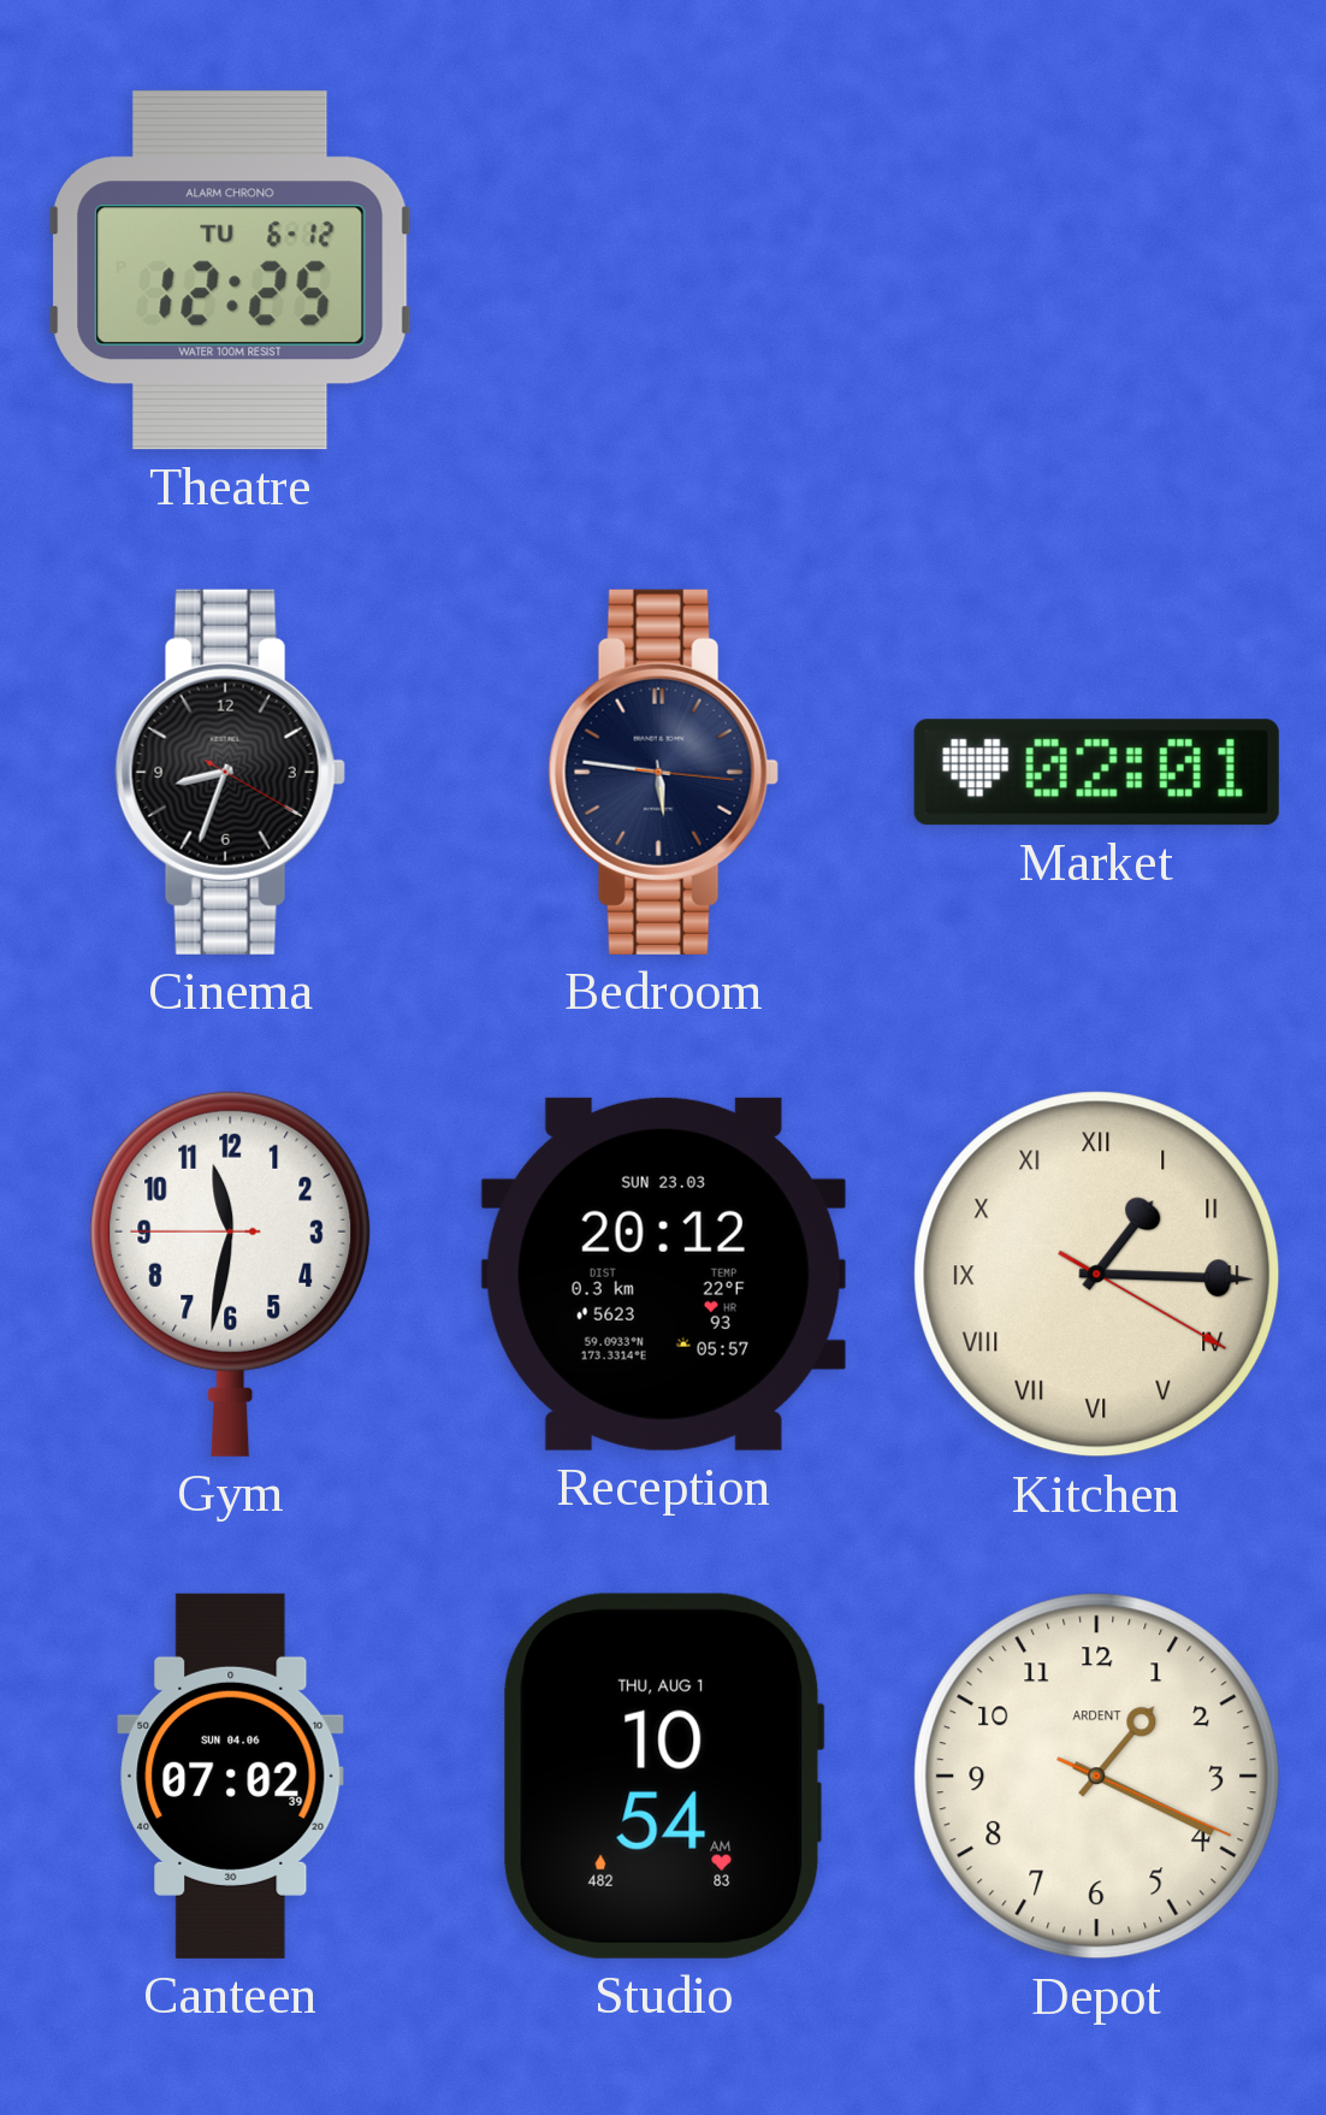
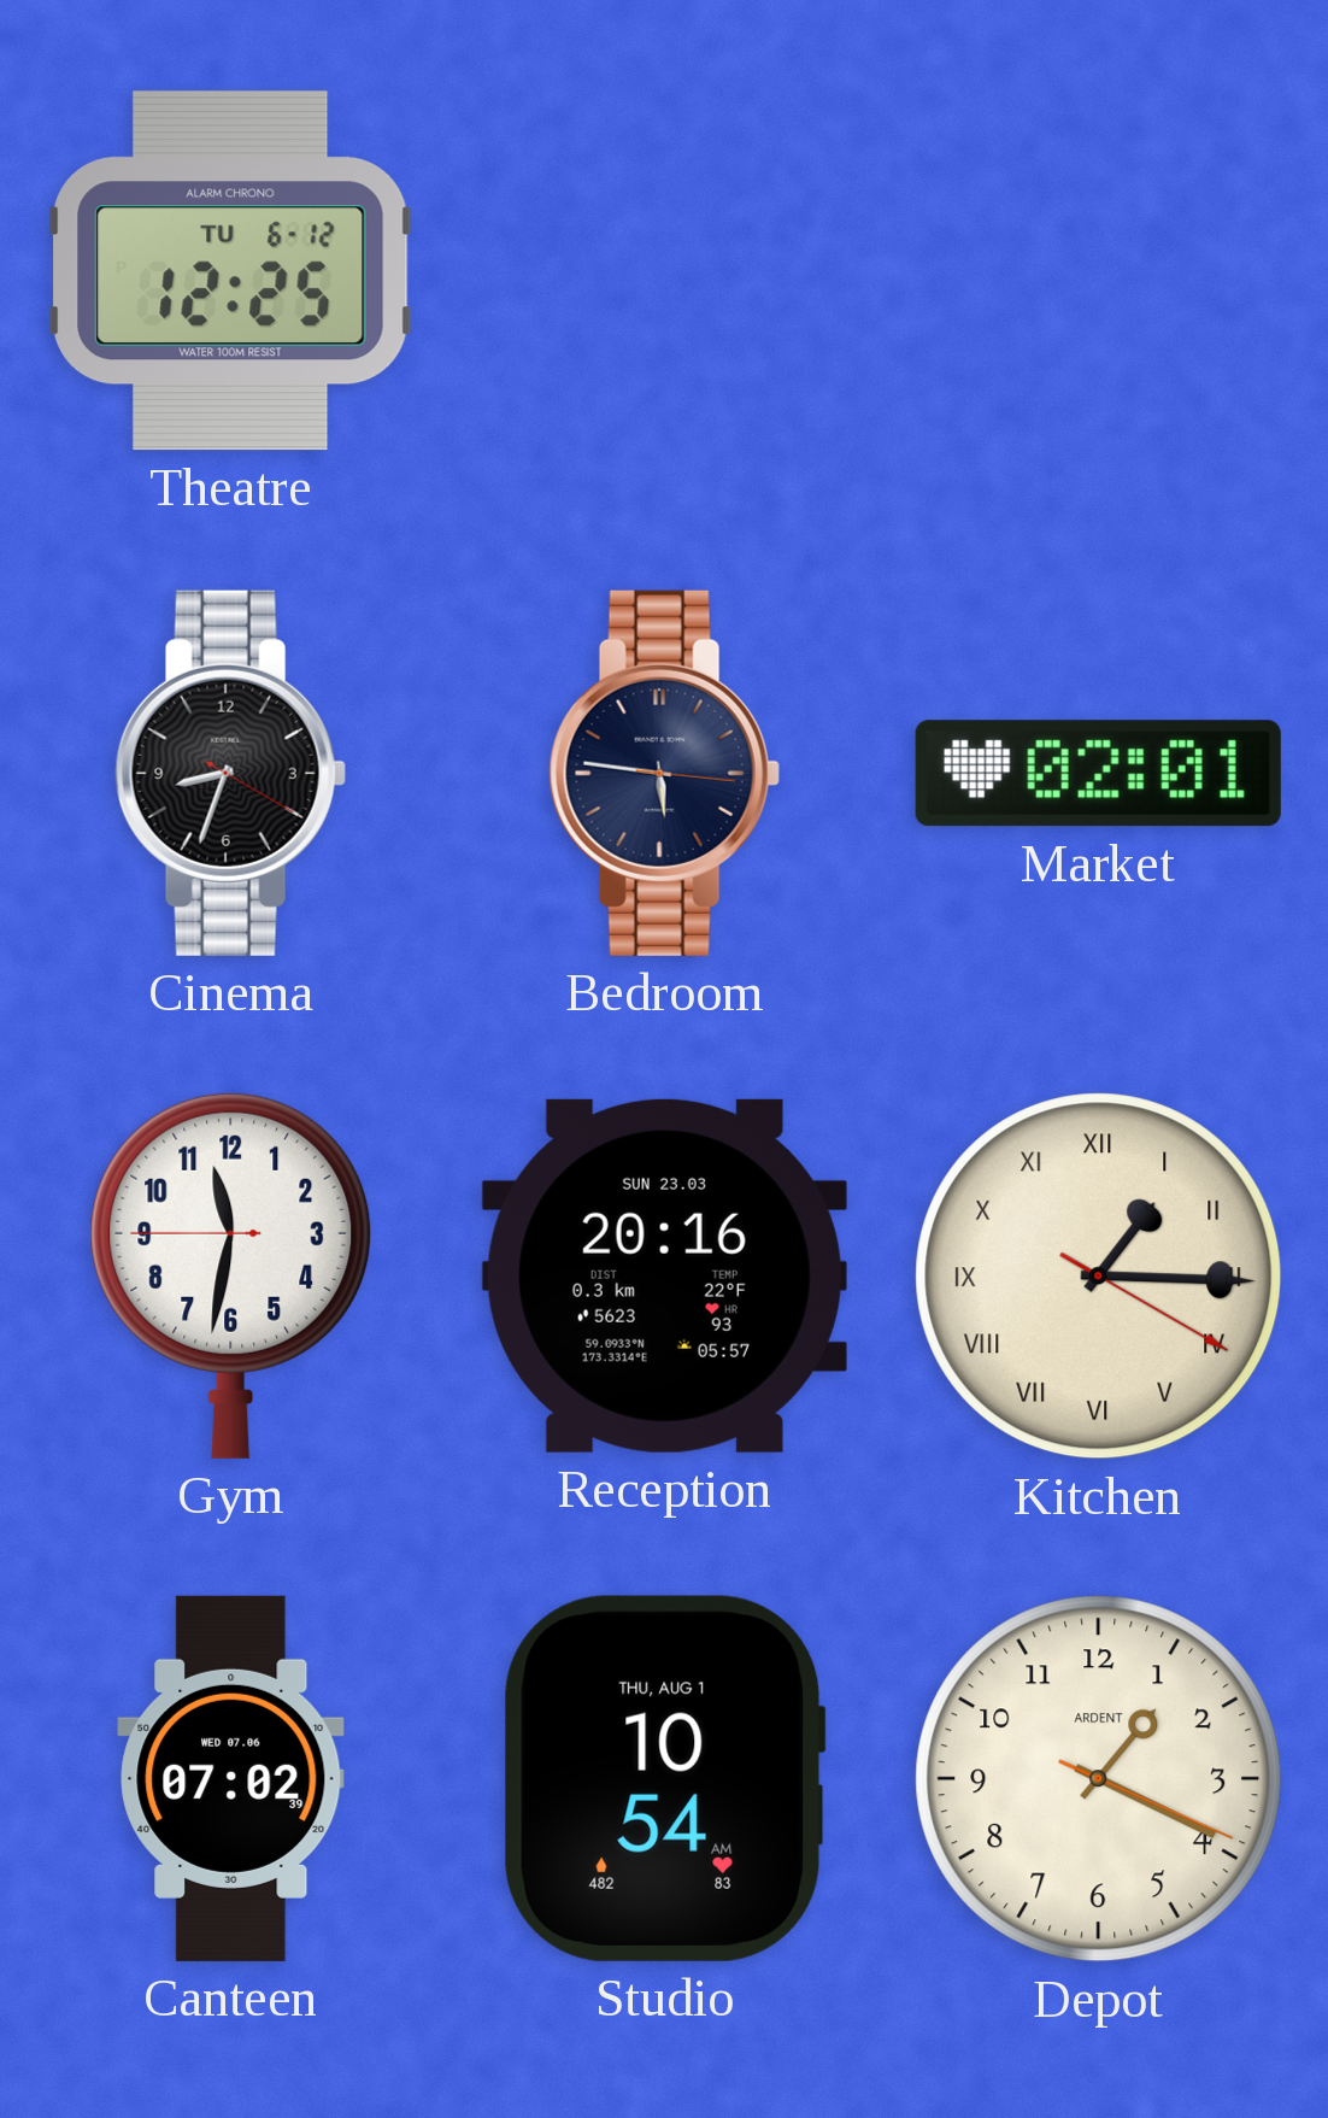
Reception: 20:12 -> 20:16
Canteen date: SUN 04.06 -> WED 07.06
